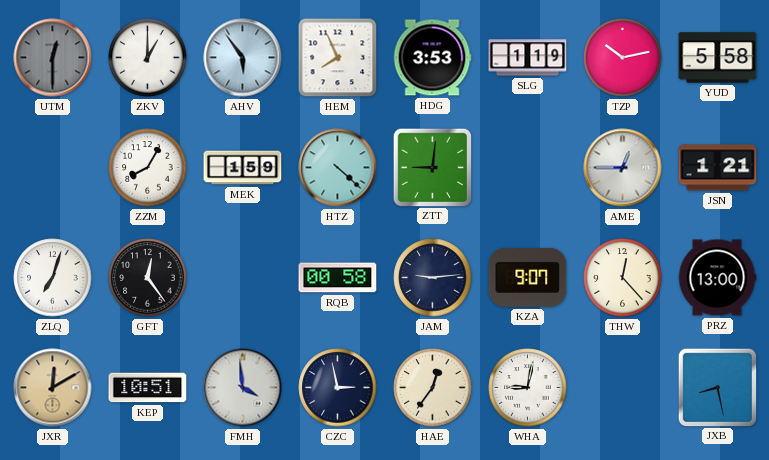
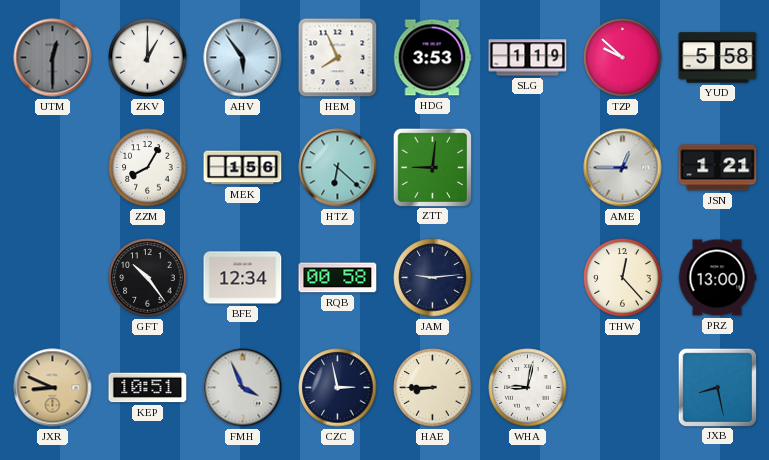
TZP: 10:13 -> 9:52
MEK: 1:59 -> 1:56
HTZ: 4:22 -> 6:22
ZLQ: 7:03 -> none
GFT: 12:24 -> 10:24
BFE: none -> 12:34
KZA: 9:07 -> none
JXR: 12:10 -> 8:49
FMH: 3:59 -> 3:56
HAE: 12:36 -> 8:45
